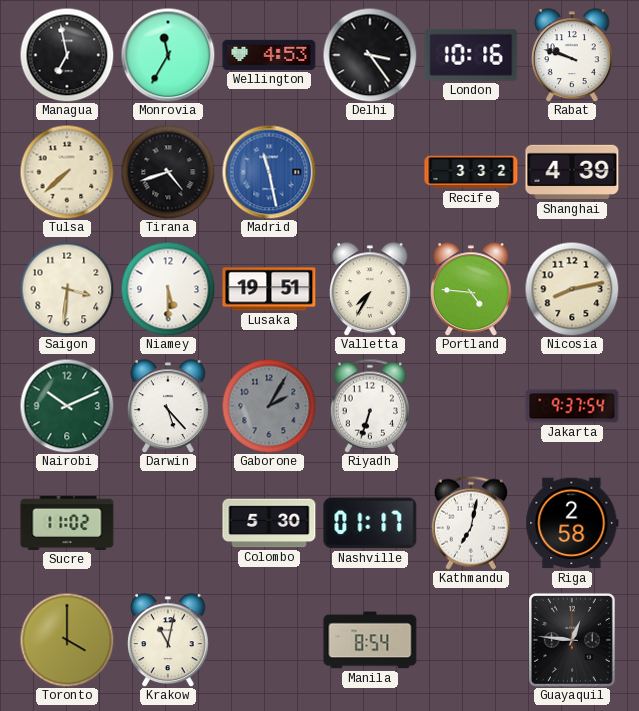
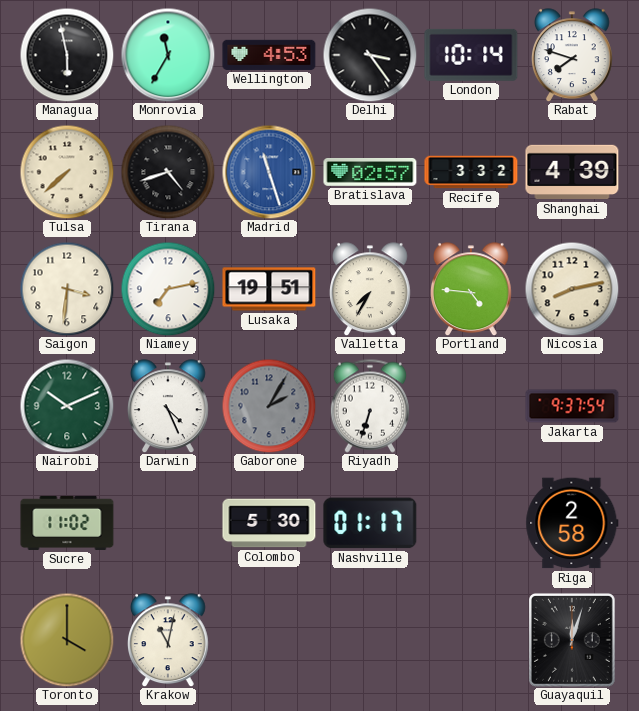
Managua: 6:58 -> 5:58
London: 10:16 -> 10:14
Rabat: 9:48 -> 7:48
Madrid: 11:28 -> 11:27
Bratislava: none -> 02:57
Niamey: 5:30 -> 7:13
Darwin: 5:23 -> 4:26
Kathmandu: 7:02 -> none
Manila: 8:54 -> none
Guayaquil: 12:46 -> 12:03
